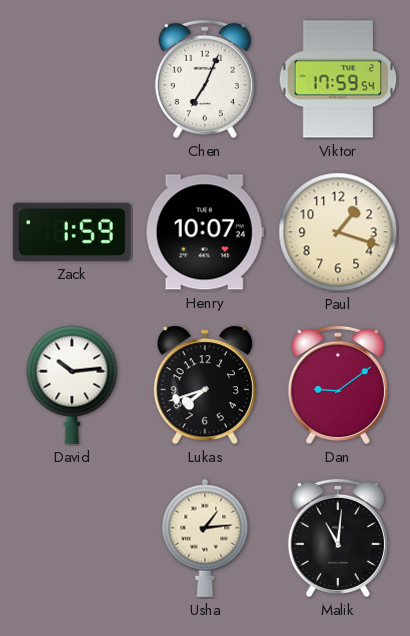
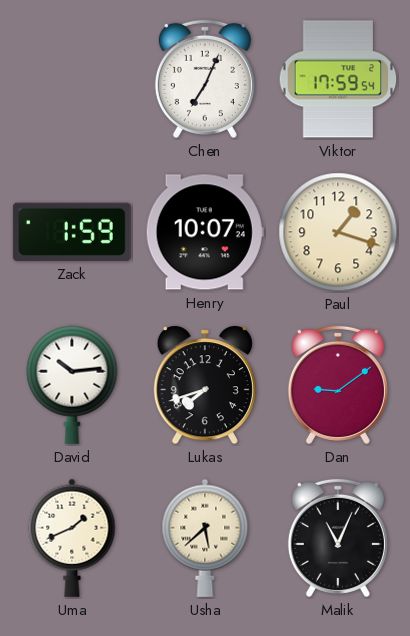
Uma: none -> 1:41
Usha: 1:14 -> 5:38
Malik: 11:01 -> 11:04
